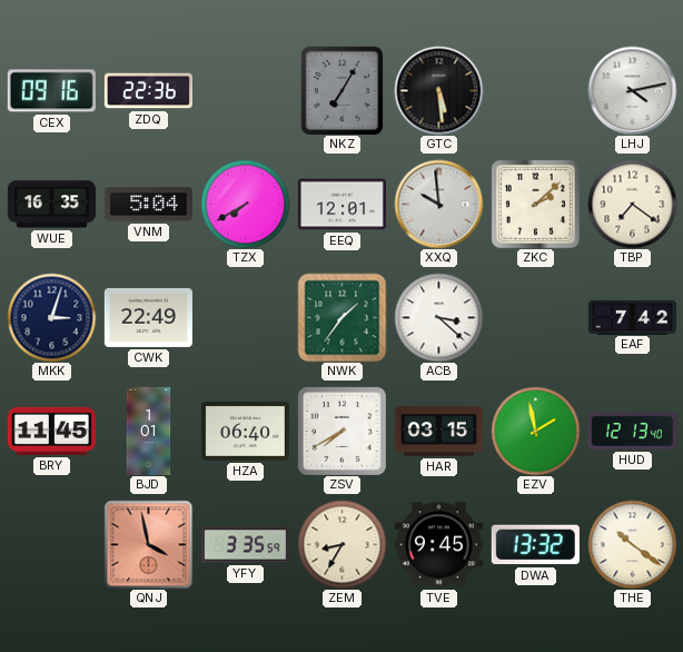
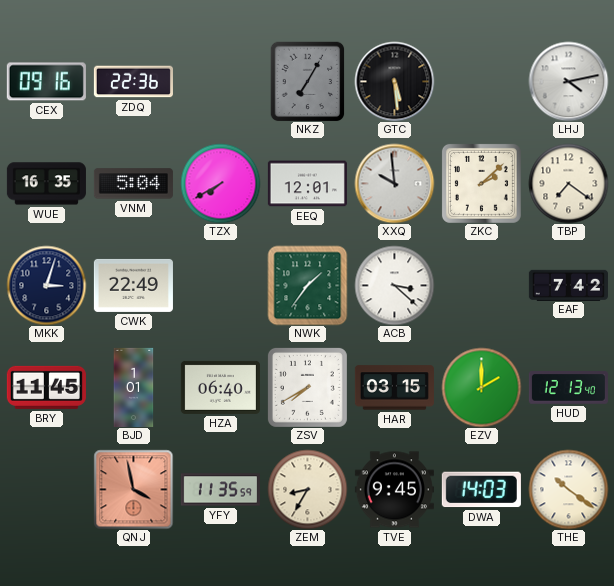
EZV: 1:58 -> 2:00
YFY: 3:35 -> 11:35
DWA: 13:32 -> 14:03
